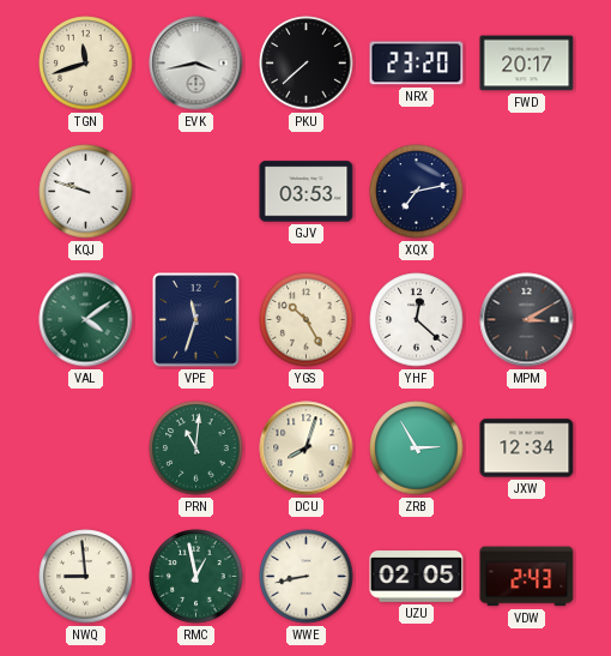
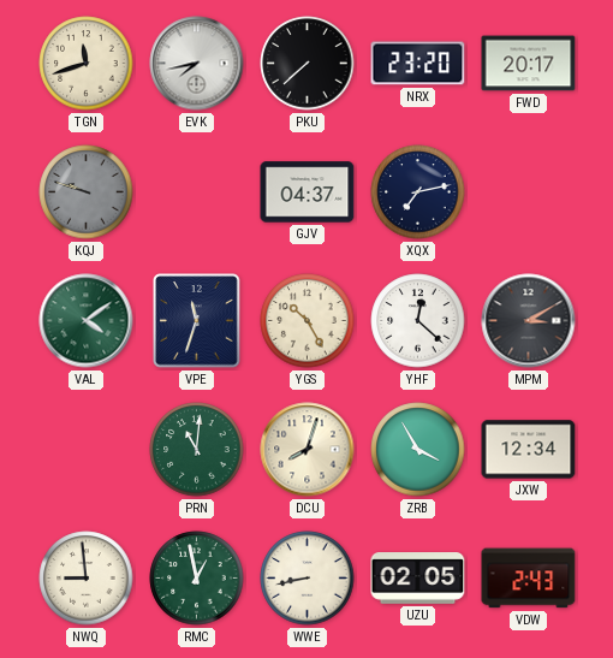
EVK: 3:43 -> 7:43
KQJ dial: white -> grey
GJV: 03:53 -> 04:37
ZRB: 2:55 -> 3:55
